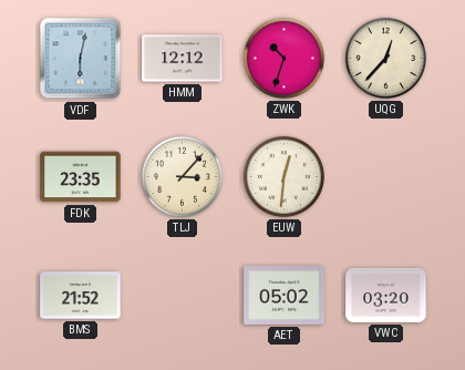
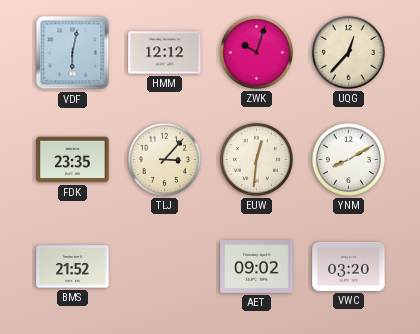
ZWK: 10:33 -> 10:03
YNM: none -> 8:10
AET: 05:02 -> 09:02
